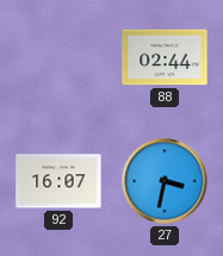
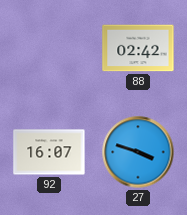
88: 02:44 -> 02:42
27: 3:32 -> 3:48
